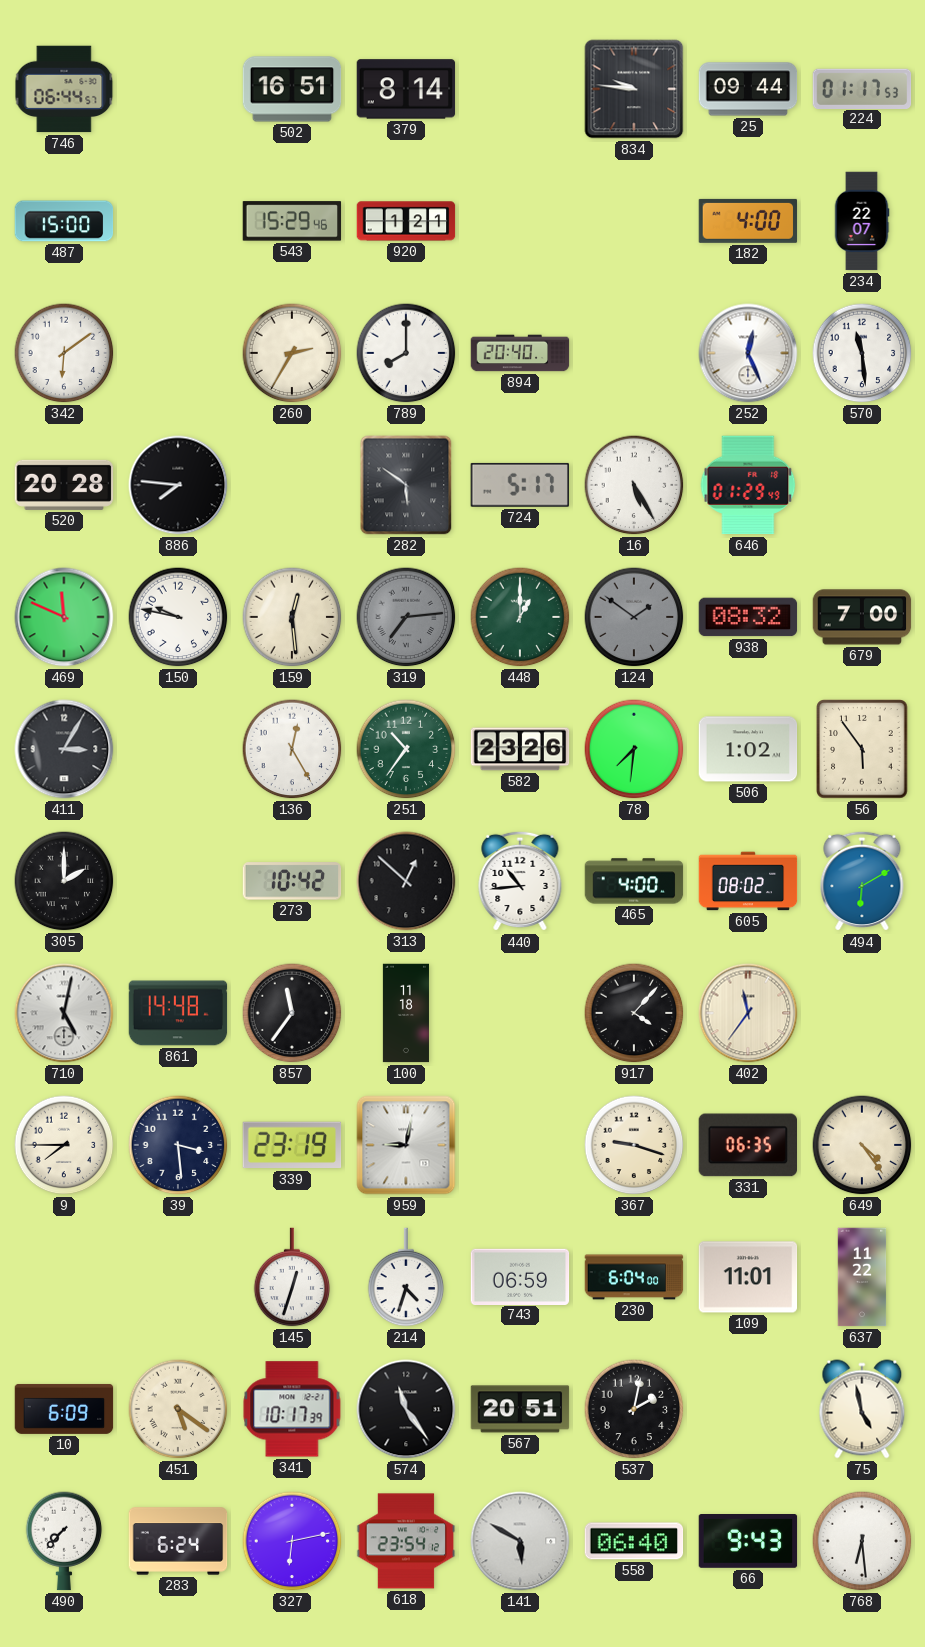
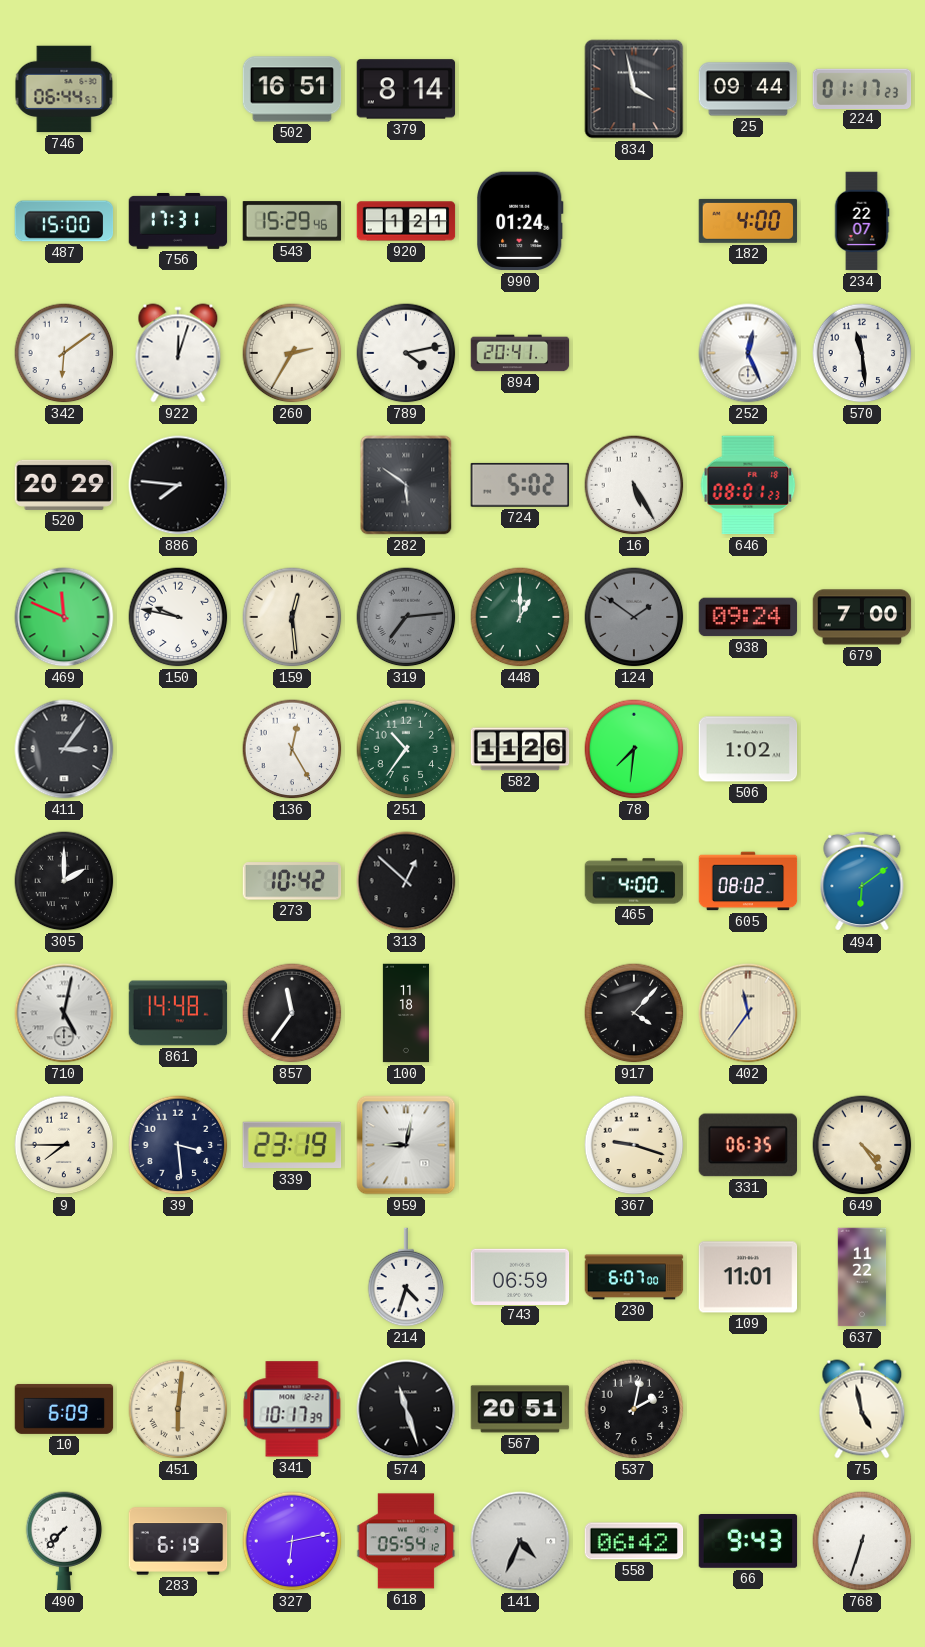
834: 9:46 -> 3:58
224: 01:17:53 -> 01:17:23
756: none -> 17:31
990: none -> 01:24
922: none -> 12:03
789: 8:00 -> 4:13
894: 20:40 -> 20:41
520: 20:28 -> 20:29
724: 5:17 -> 5:02
646: 01:29 -> 08:01
938: 08:32 -> 09:24
411: 3:05 -> 3:06
582: 23:26 -> 11:26
56: 5:54 -> none
440: 10:44 -> none
494: 6:10 -> 6:09
145: 12:33 -> none
230: 6:04 -> 6:07
451: 5:21 -> 6:01
574: 11:24 -> 11:27
283: 6:24 -> 6:19
618: 23:54 -> 05:54
141: 5:50 -> 4:34
558: 06:40 -> 06:42
768: 6:29 -> 6:33
